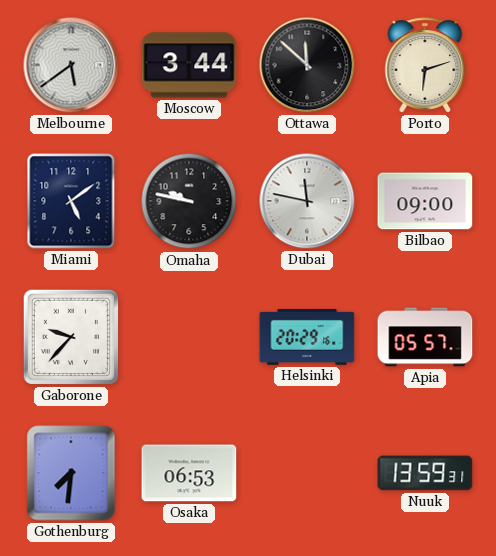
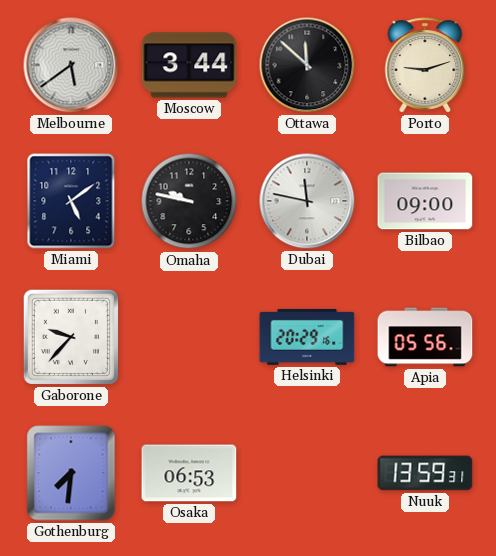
Porto: 6:12 -> 9:12
Apia: 05:57 -> 05:56
